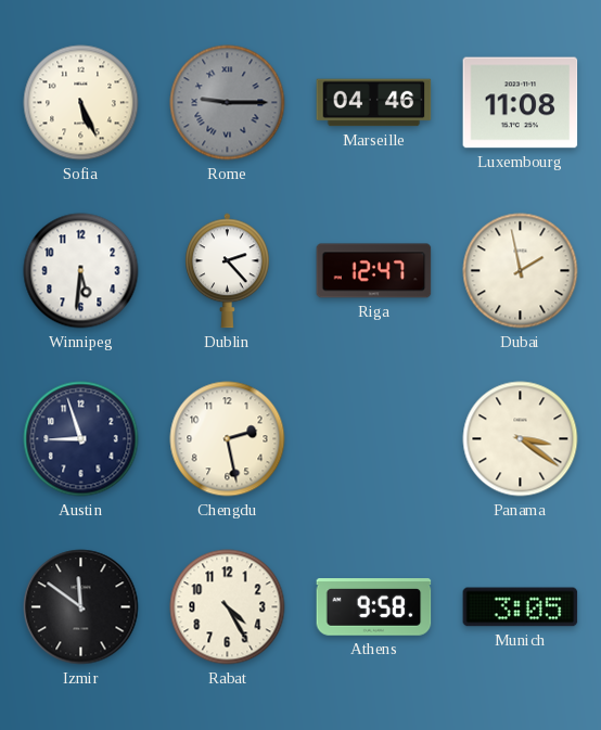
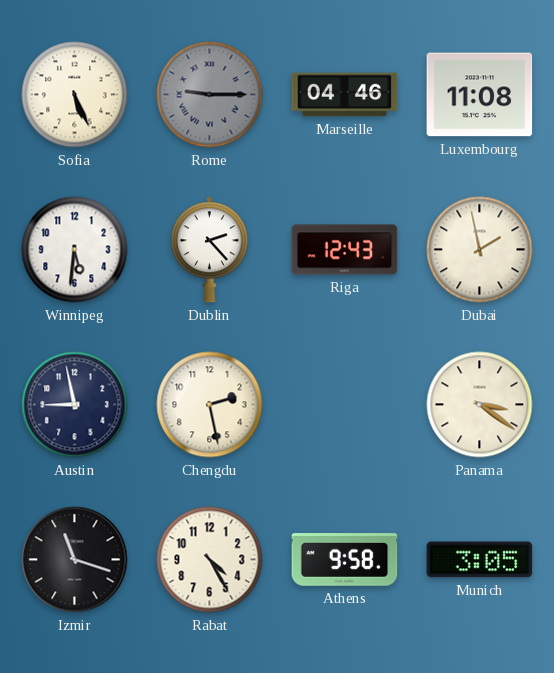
Riga: 12:47 -> 12:43
Austin: 8:57 -> 8:58
Izmir: 11:51 -> 11:18
